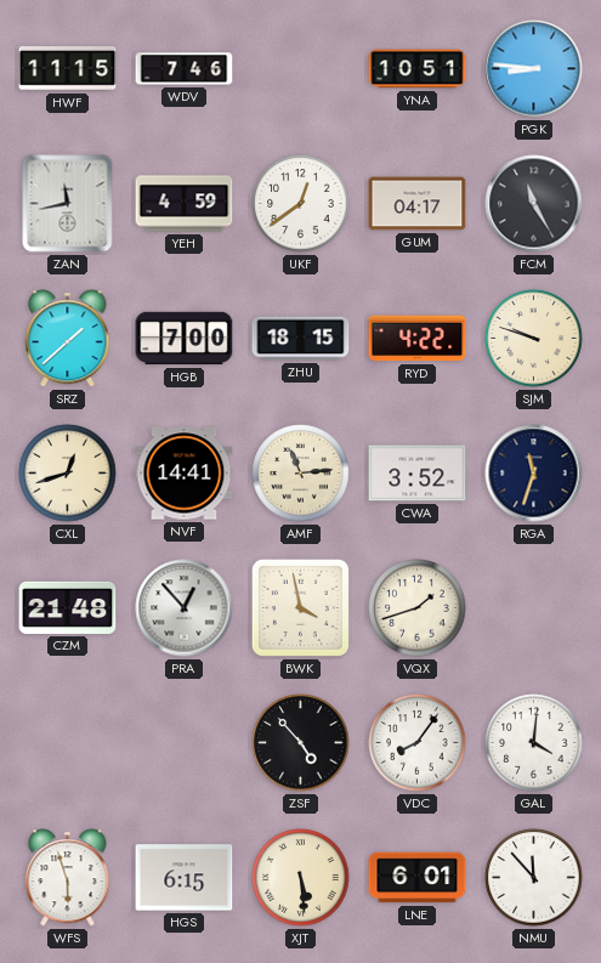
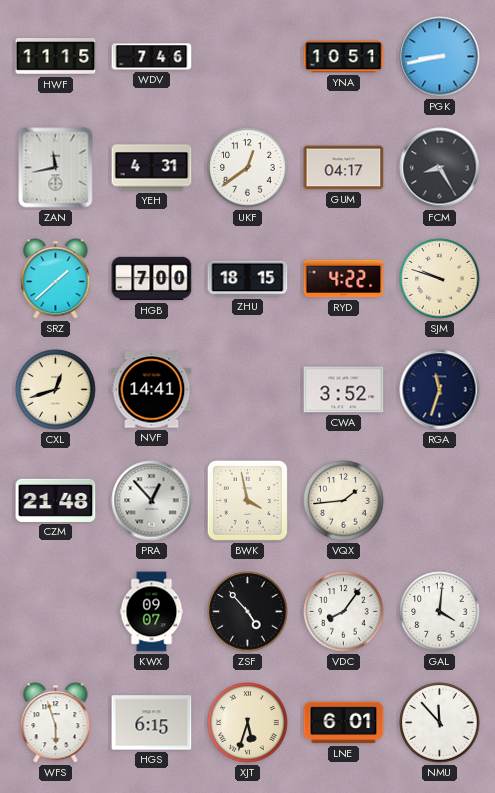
PGK: 8:46 -> 8:43
YEH: 4:59 -> 4:31
FCM: 11:25 -> 8:25
AMF: 11:14 -> none
VQX: 1:42 -> 1:44
KWX: none -> 09:07
XJT: 5:29 -> 5:33
